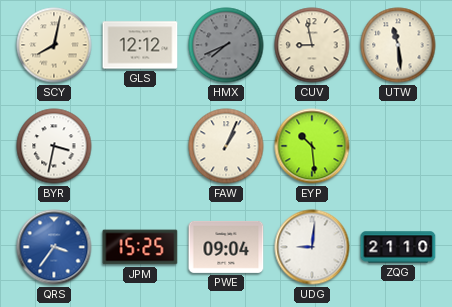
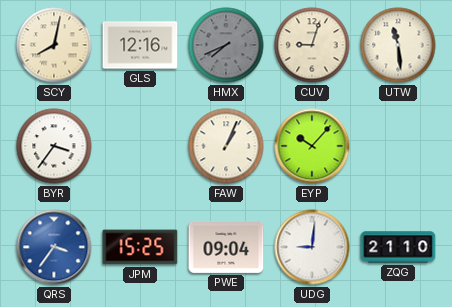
GLS: 12:12 -> 12:16
CUV: 8:58 -> 9:03
BYR: 3:32 -> 3:36
EYP: 10:29 -> 10:07
